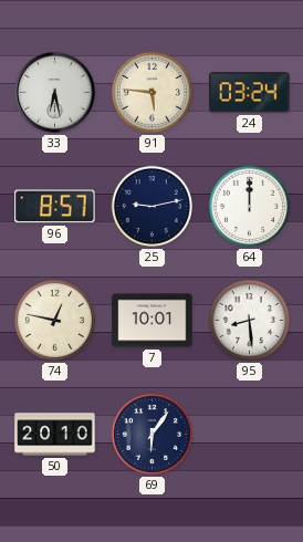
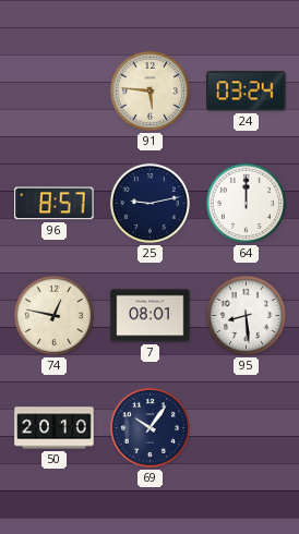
33: 6:28 -> none
7: 10:01 -> 08:01
69: 6:06 -> 10:06
